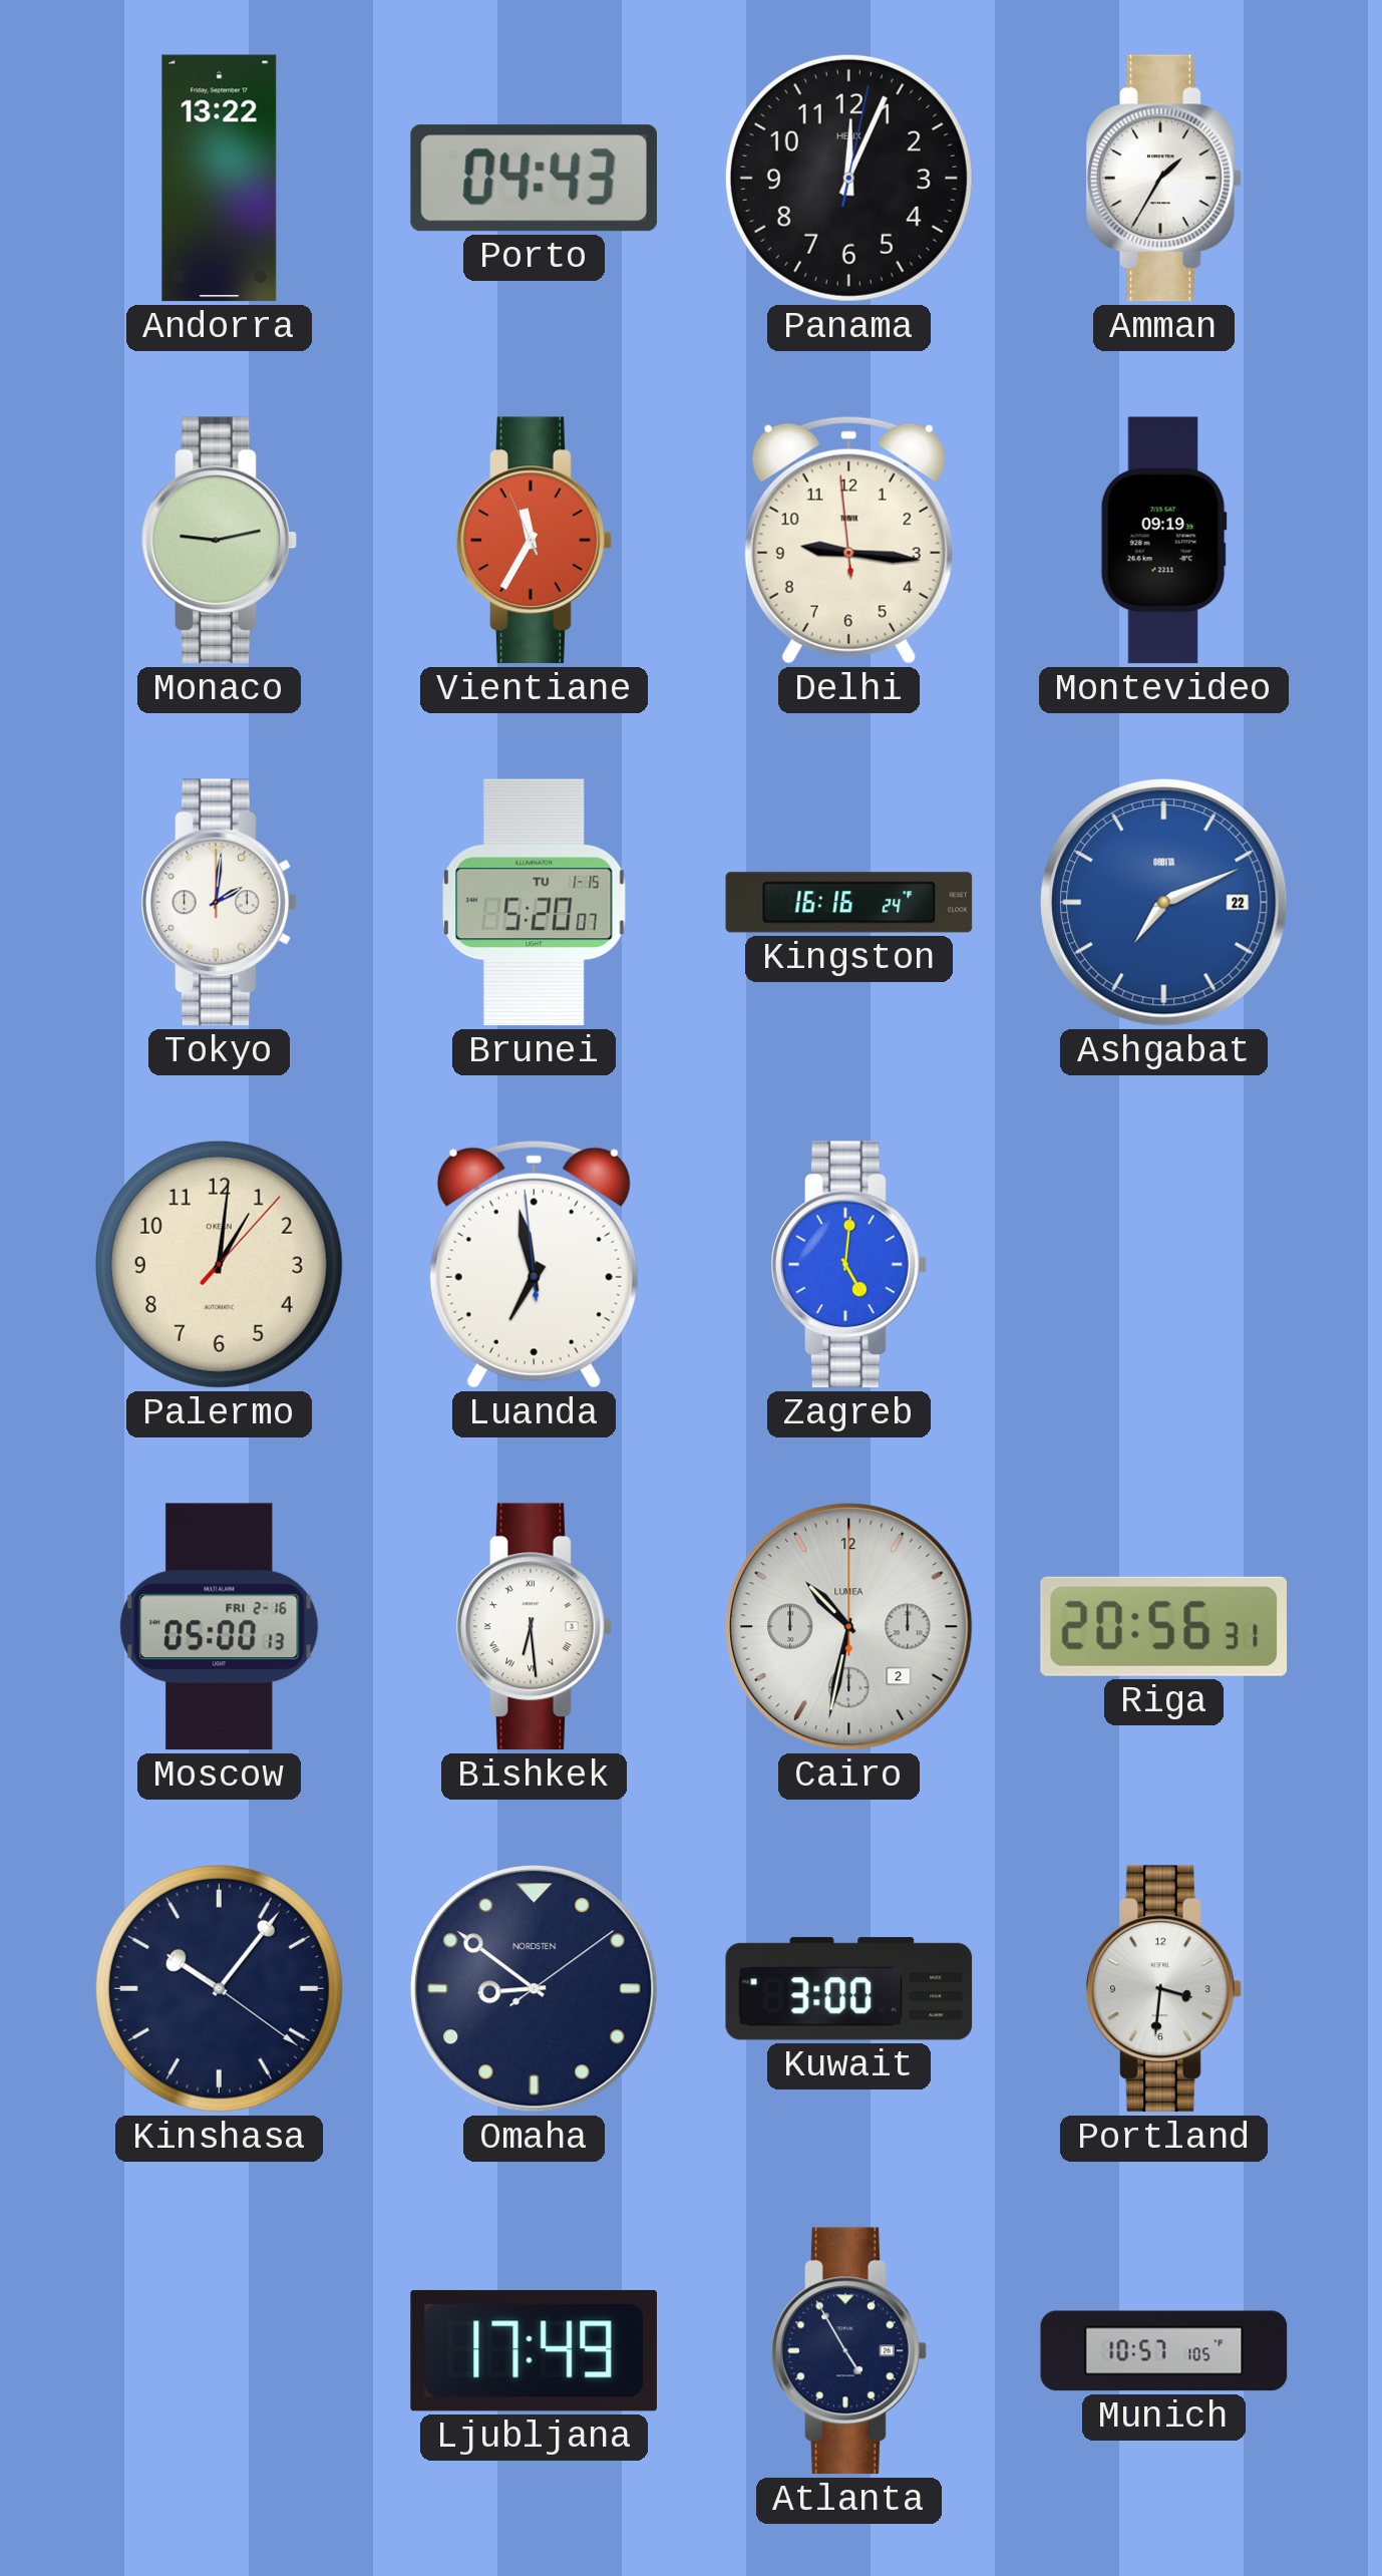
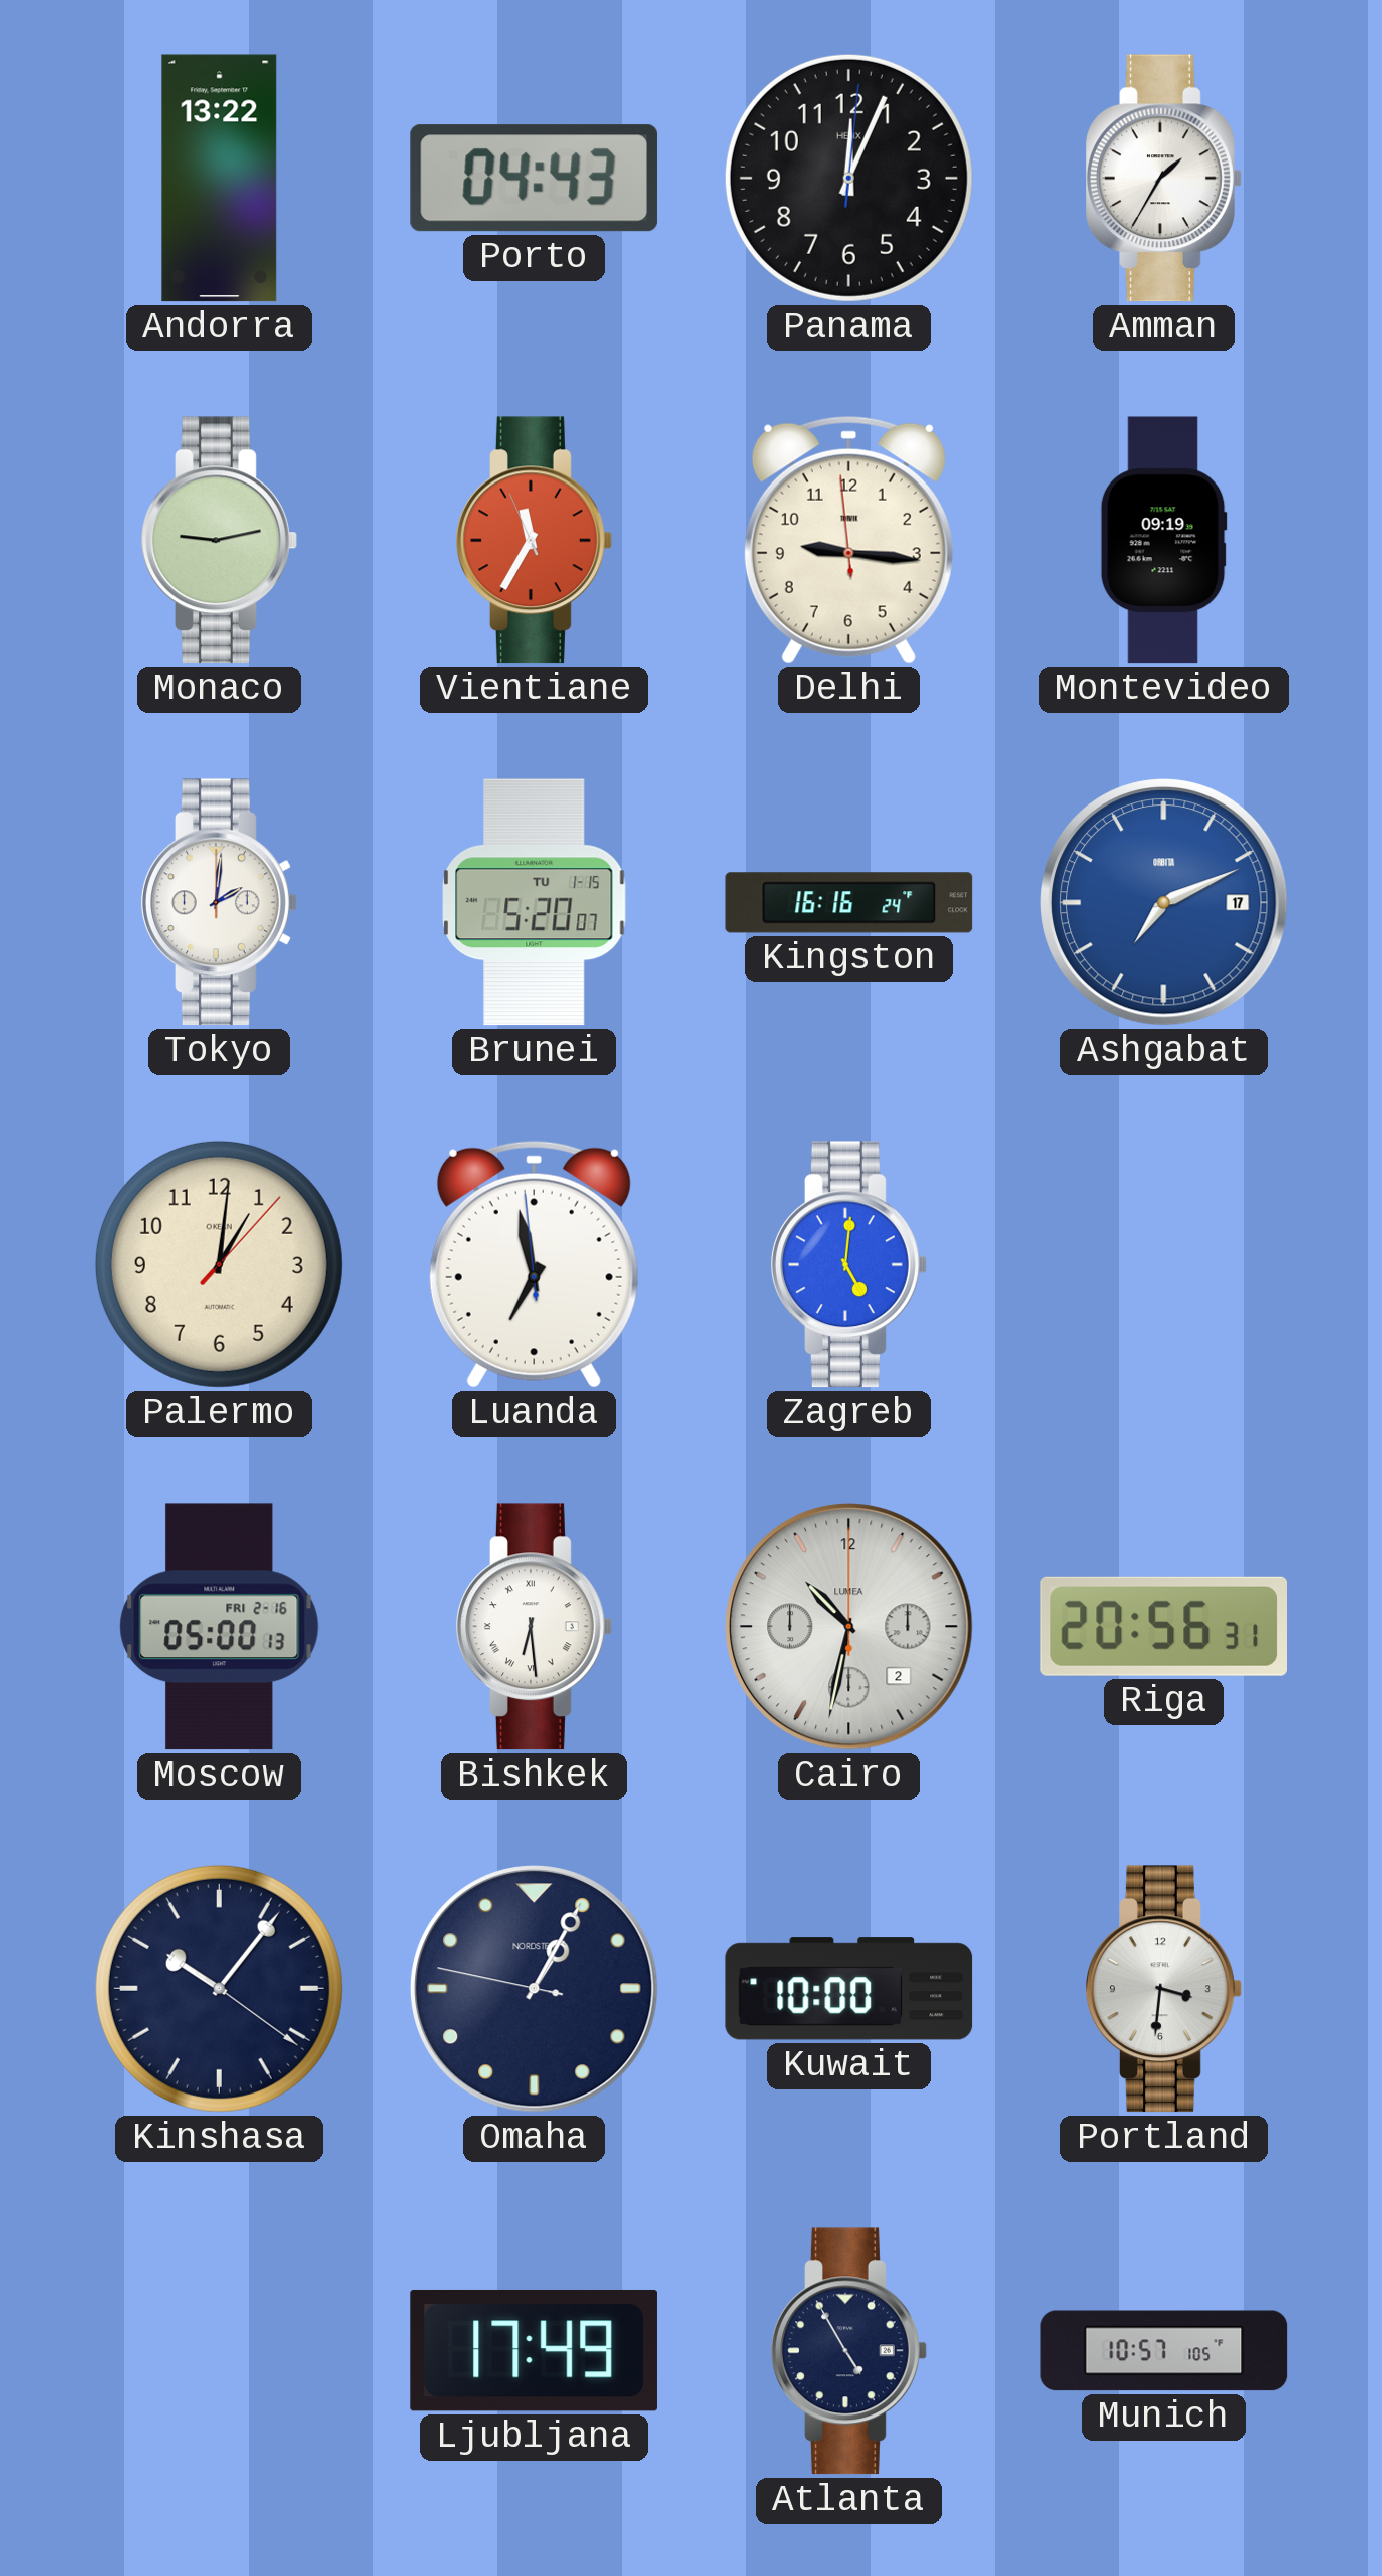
Panama: 12:04:02 -> 12:04:01
Ashgabat date: 22 -> 17
Omaha: 8:51 -> 1:04
Kuwait: 3:00 -> 10:00
